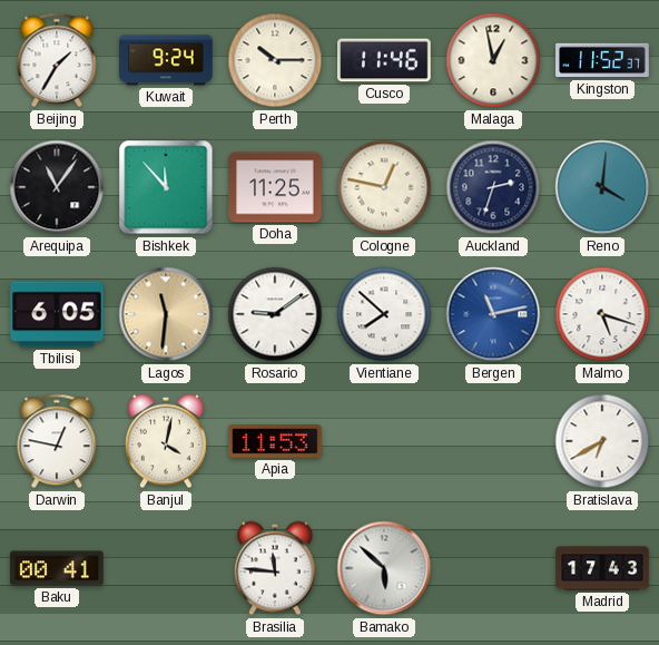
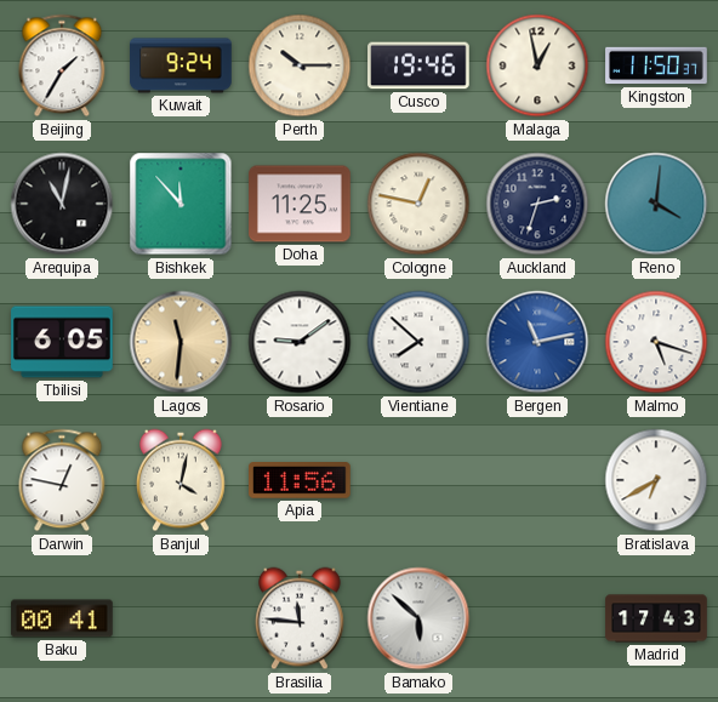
Cusco: 11:46 -> 19:46
Kingston: 11:52 -> 11:50
Arequipa: 11:06 -> 11:02
Apia: 11:53 -> 11:56
